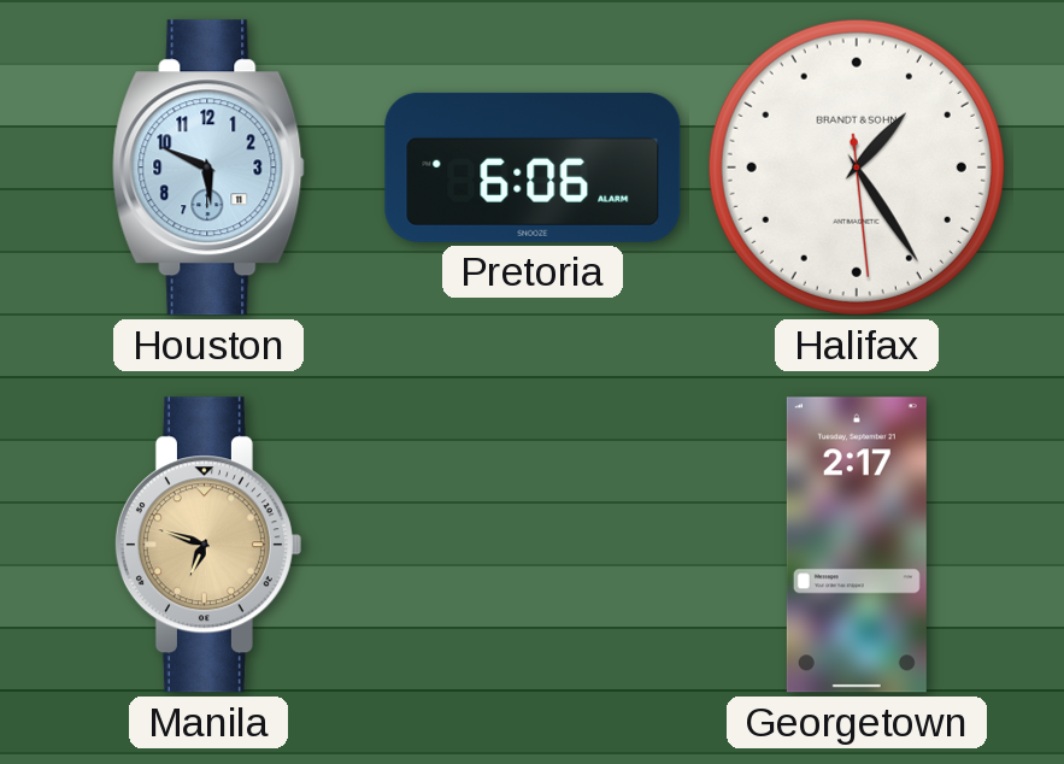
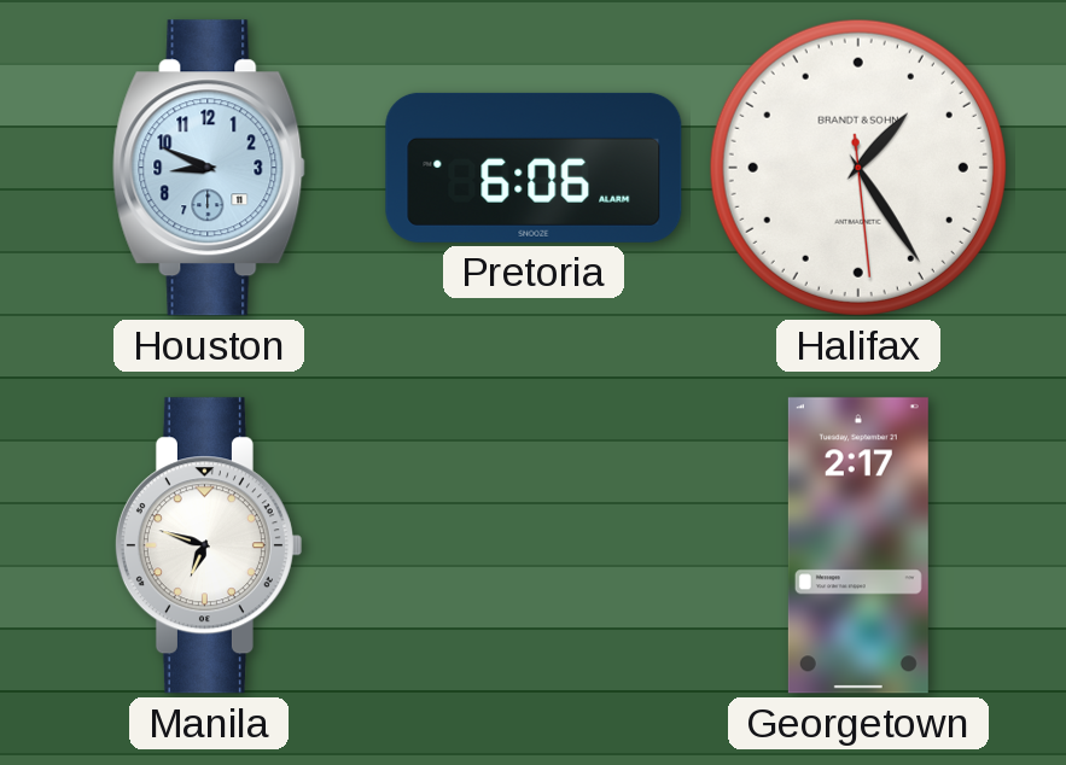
Houston: 5:49 -> 8:49
Manila dial: champagne -> white
